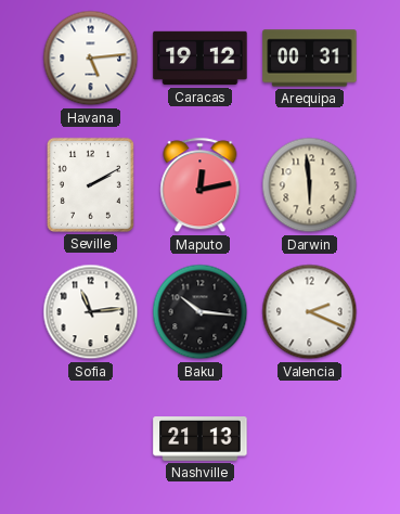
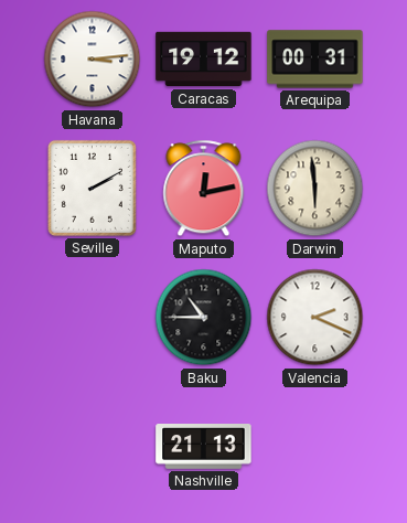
Havana: 5:14 -> 3:14
Sofia: 11:14 -> none
Baku: 10:16 -> 10:45
